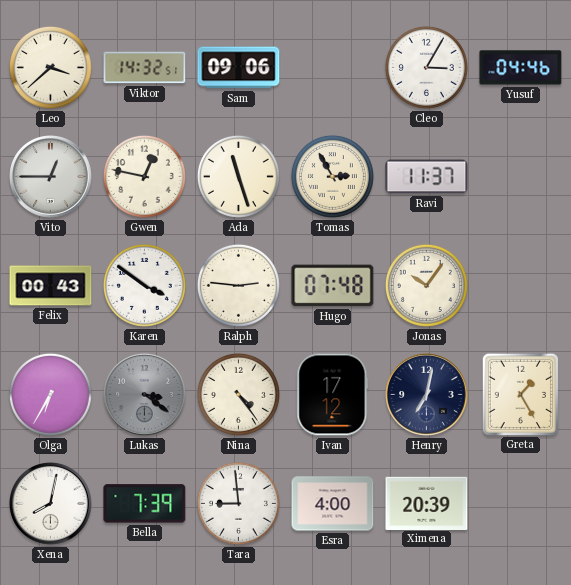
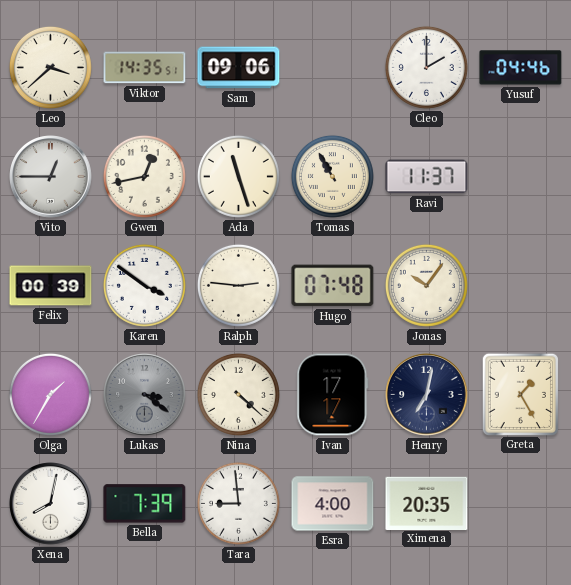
Viktor: 14:32 -> 14:35
Cleo: 3:05 -> 2:00
Gwen: 12:47 -> 12:43
Tomas: 2:55 -> 10:55
Felix: 00:43 -> 00:39
Olga: 6:35 -> 1:35
Nina: 4:24 -> 4:22
Ivan: 17:12 -> 17:17
Ximena: 20:39 -> 20:35
